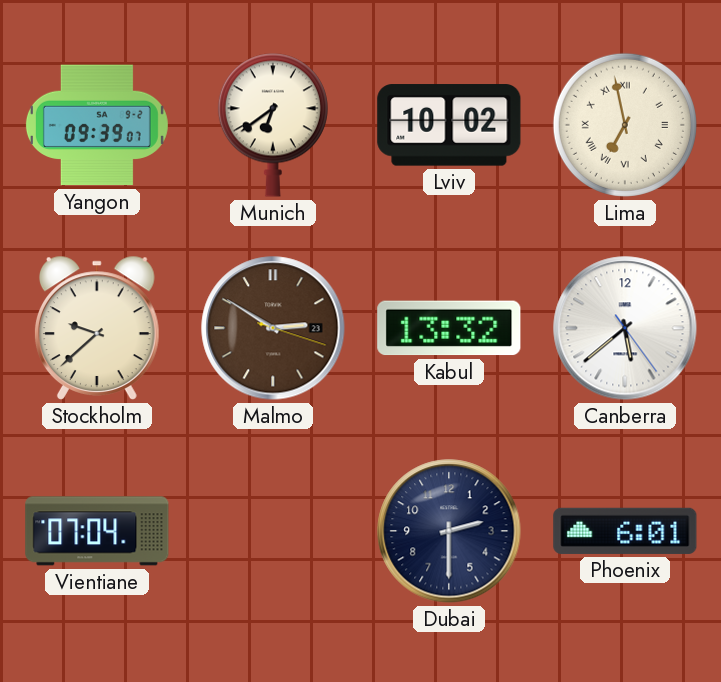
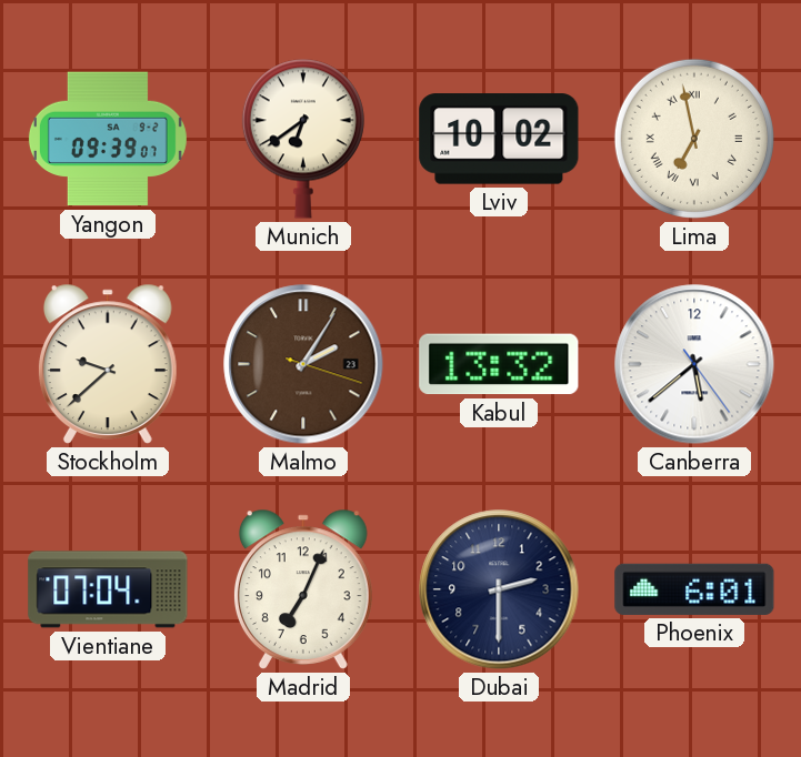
Malmo: 2:50 -> 2:05
Madrid: none -> 7:04
